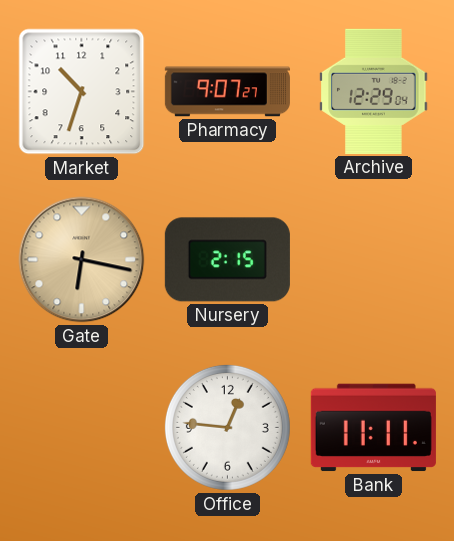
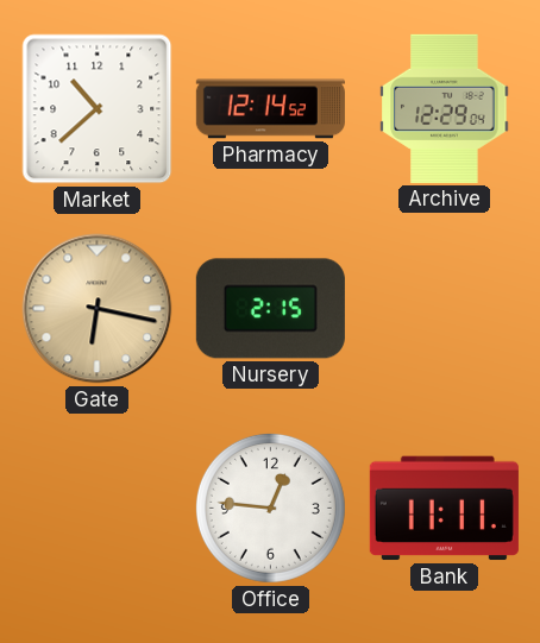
Market: 10:33 -> 10:38
Pharmacy: 9:07 -> 12:14
